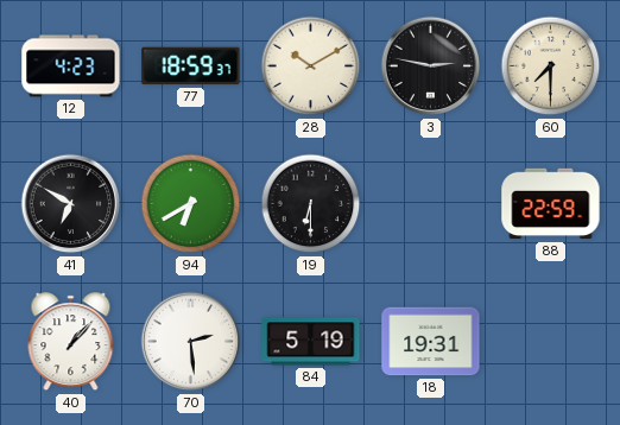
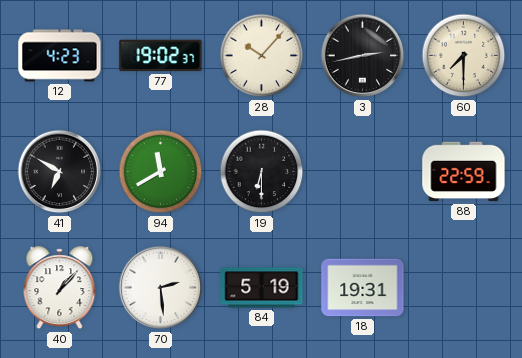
77: 18:59 -> 19:02
28: 10:10 -> 10:07
3: 2:47 -> 2:43
94: 6:40 -> 11:40
